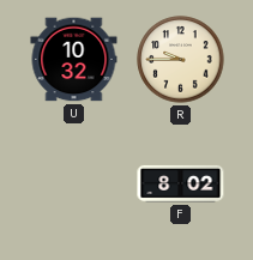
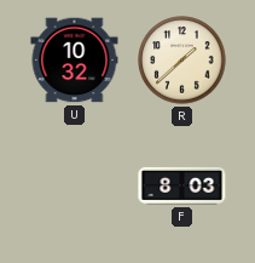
R: 9:45 -> 1:38
F: 8:02 -> 8:03
